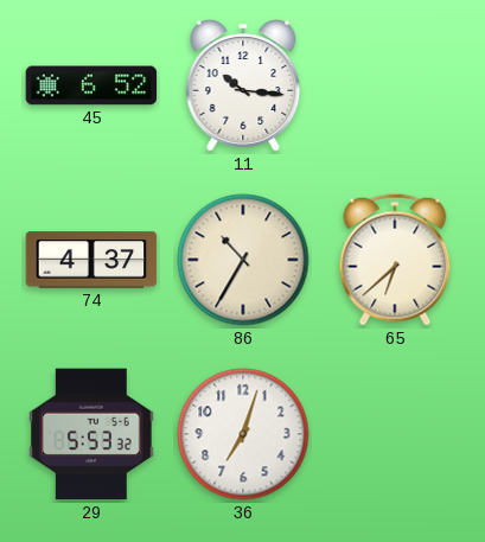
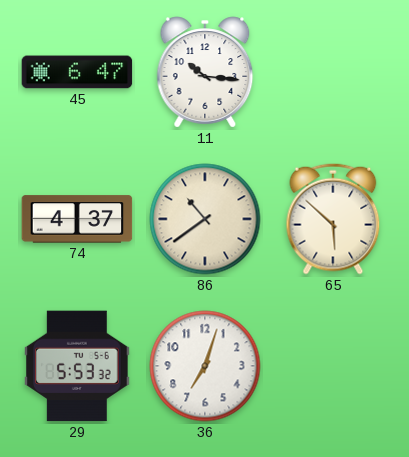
45: 6:52 -> 6:47
86: 10:35 -> 10:39
65: 6:38 -> 5:52
